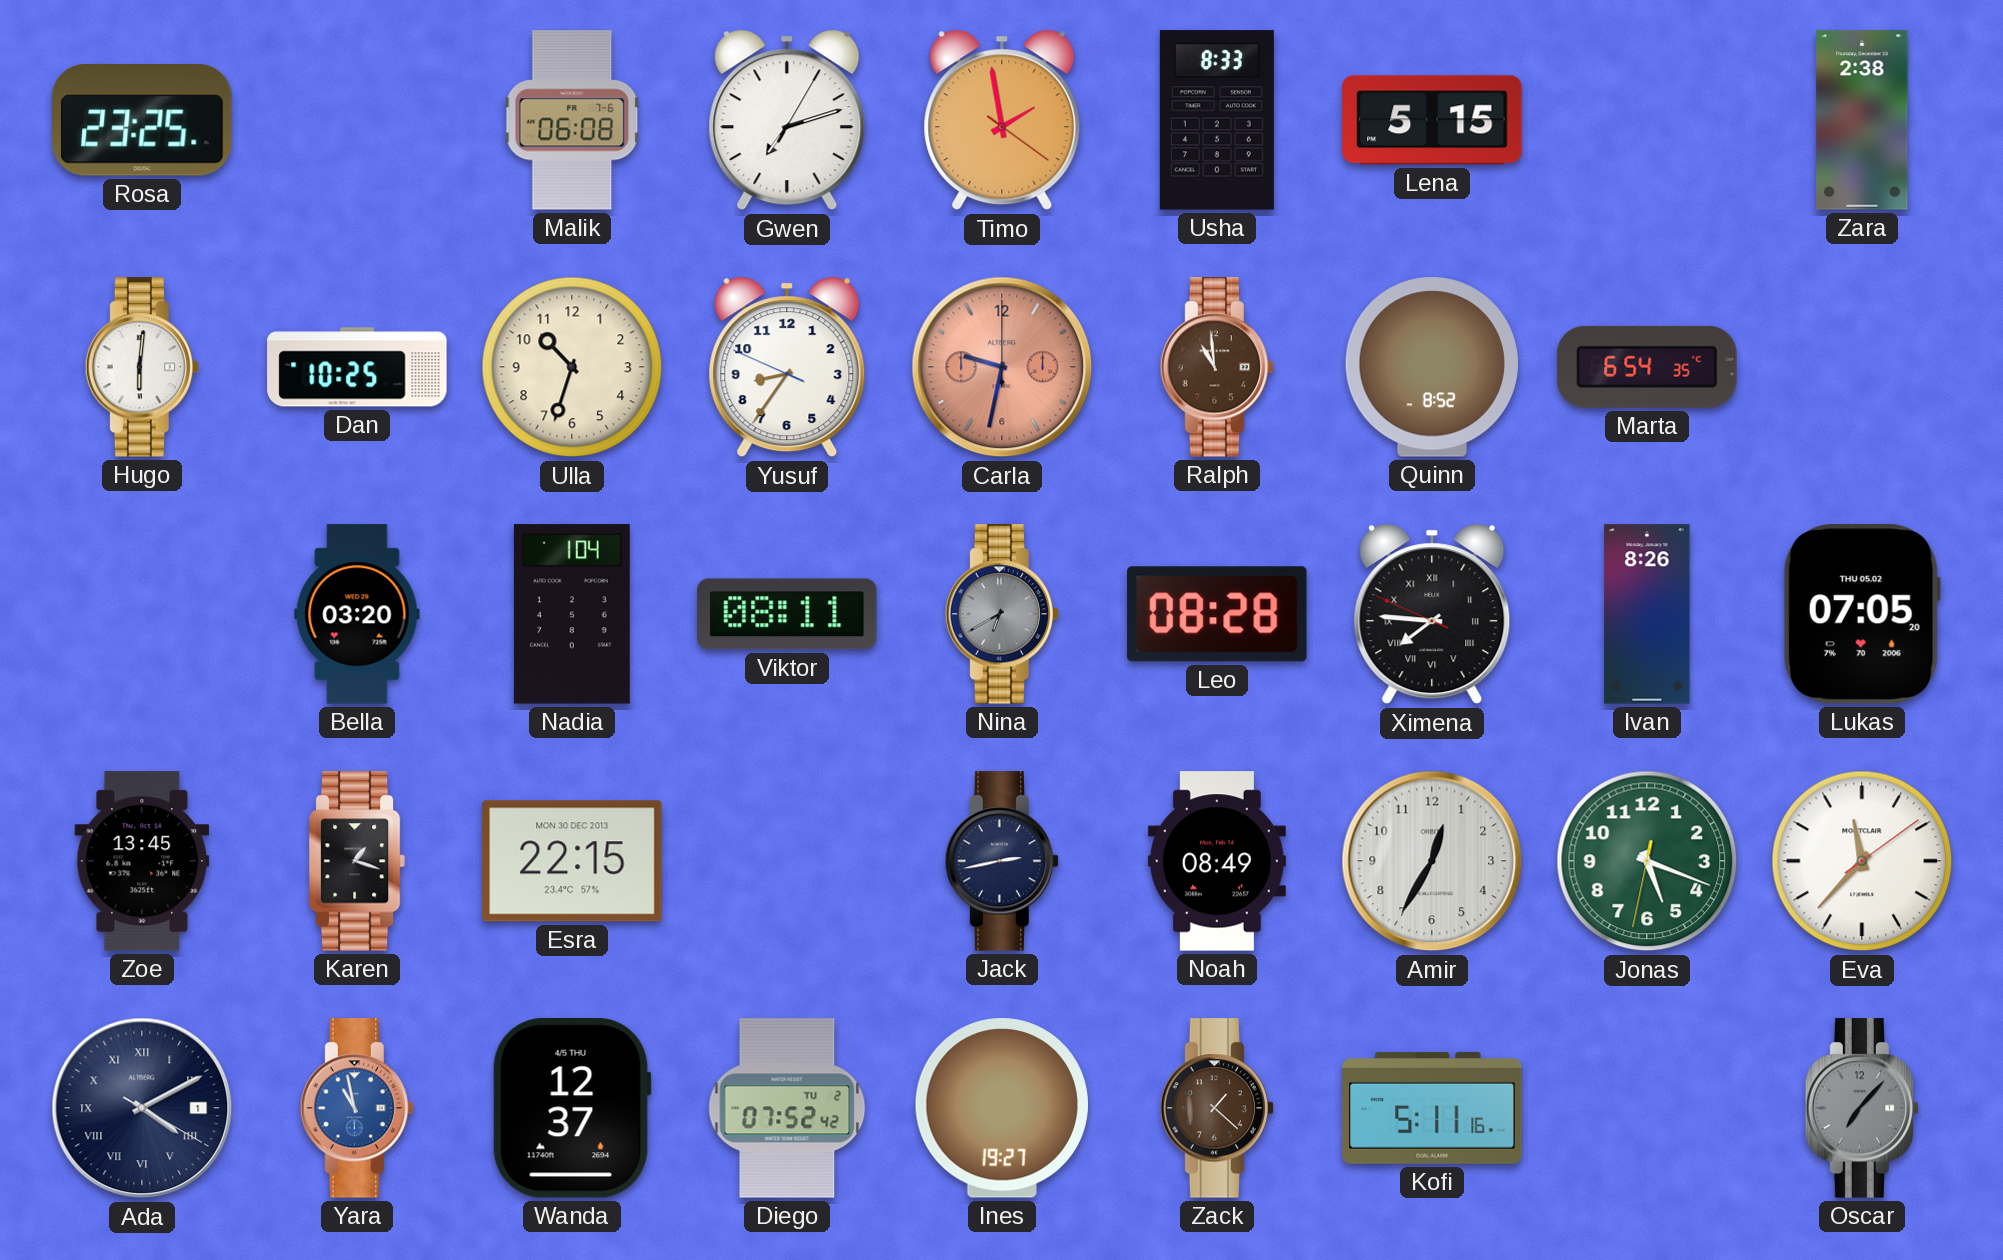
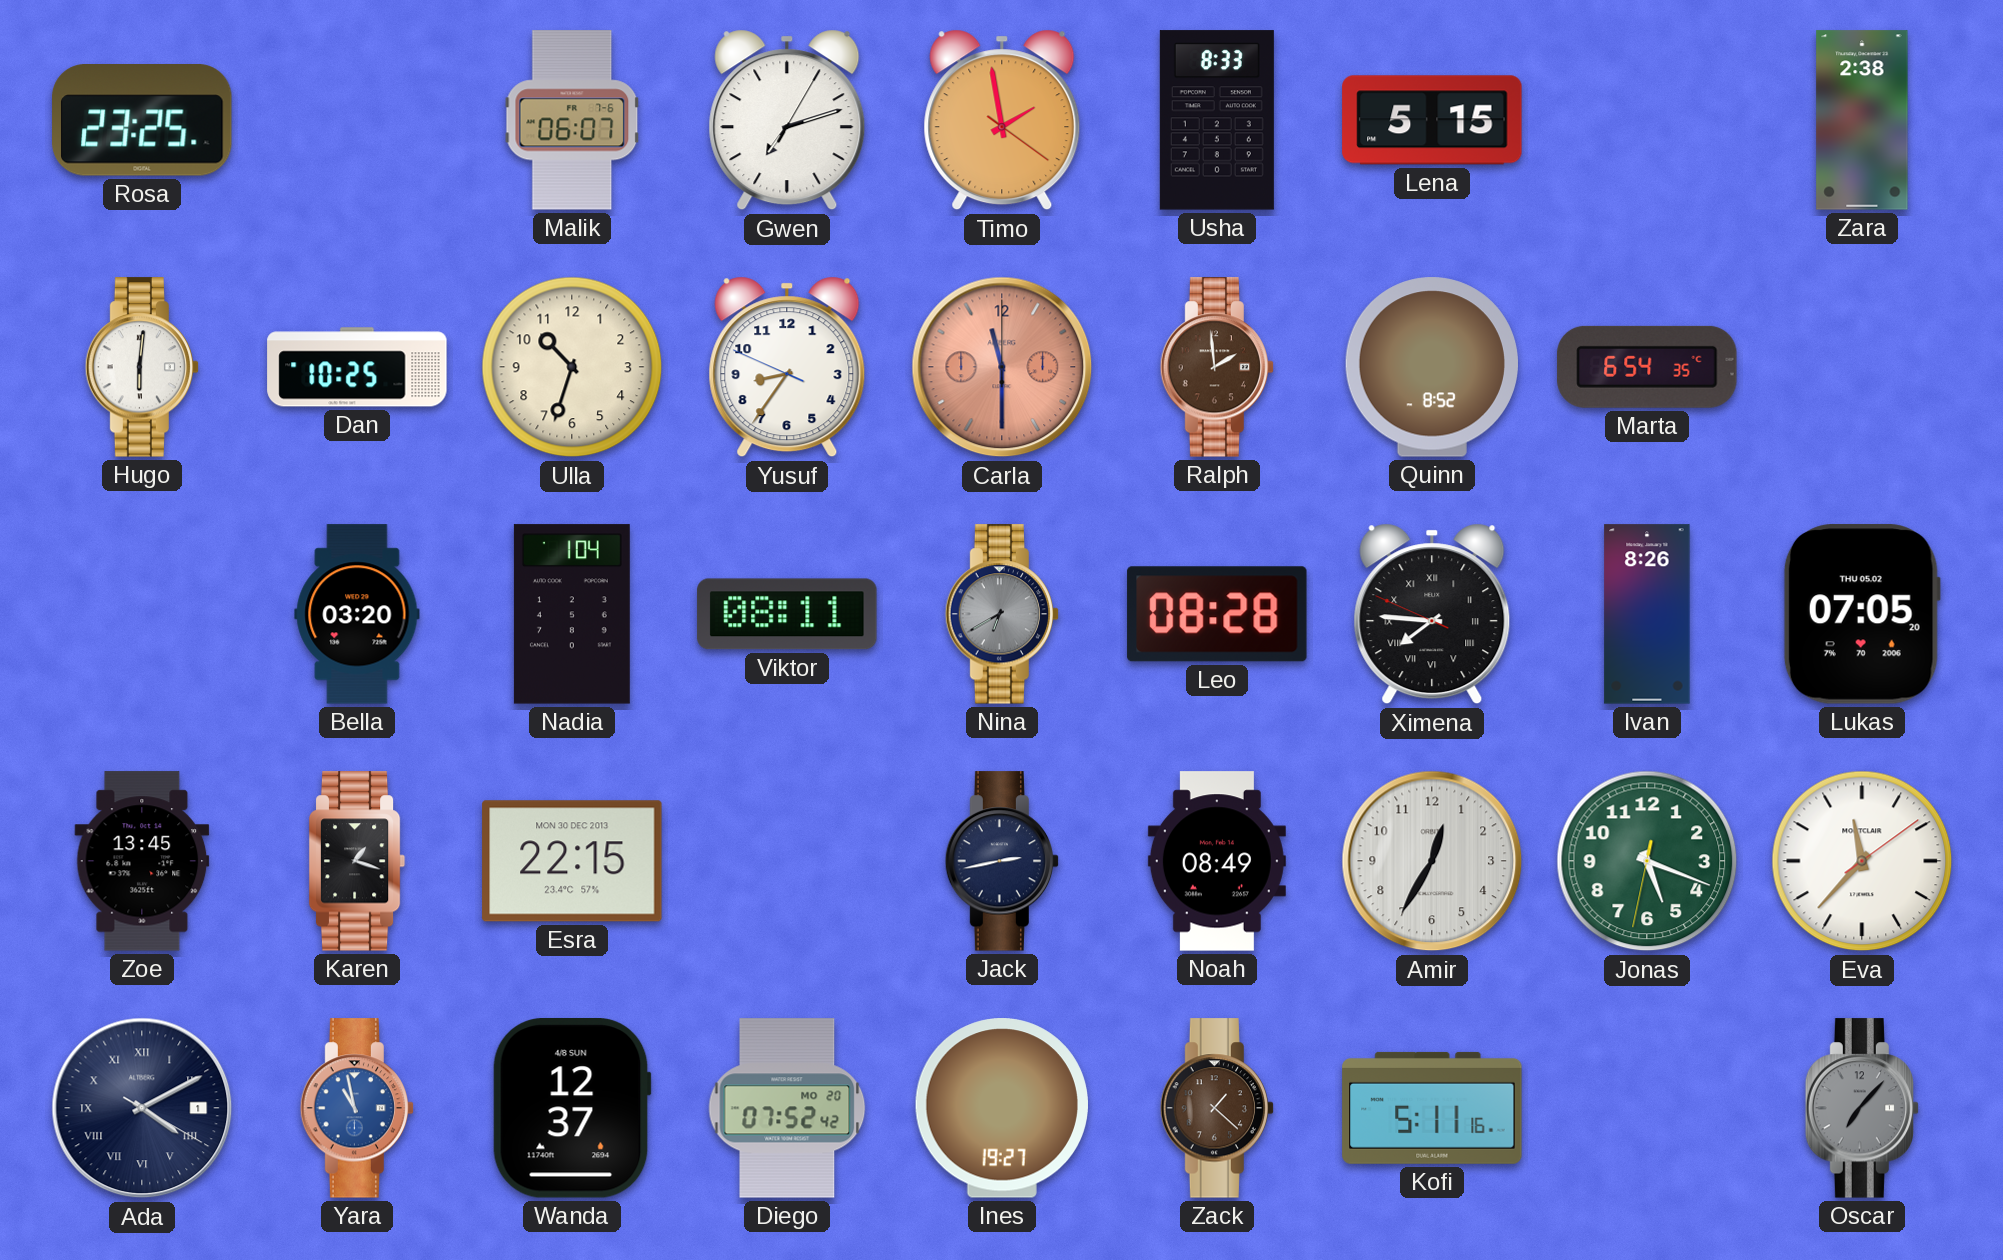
Malik: 06:08 -> 06:07
Carla: 9:32 -> 11:30
Ralph: 10:59 -> 1:59
Wanda date: 4/5 THU -> 4/8 SUN
Diego date: TU 2 -> MO 20
